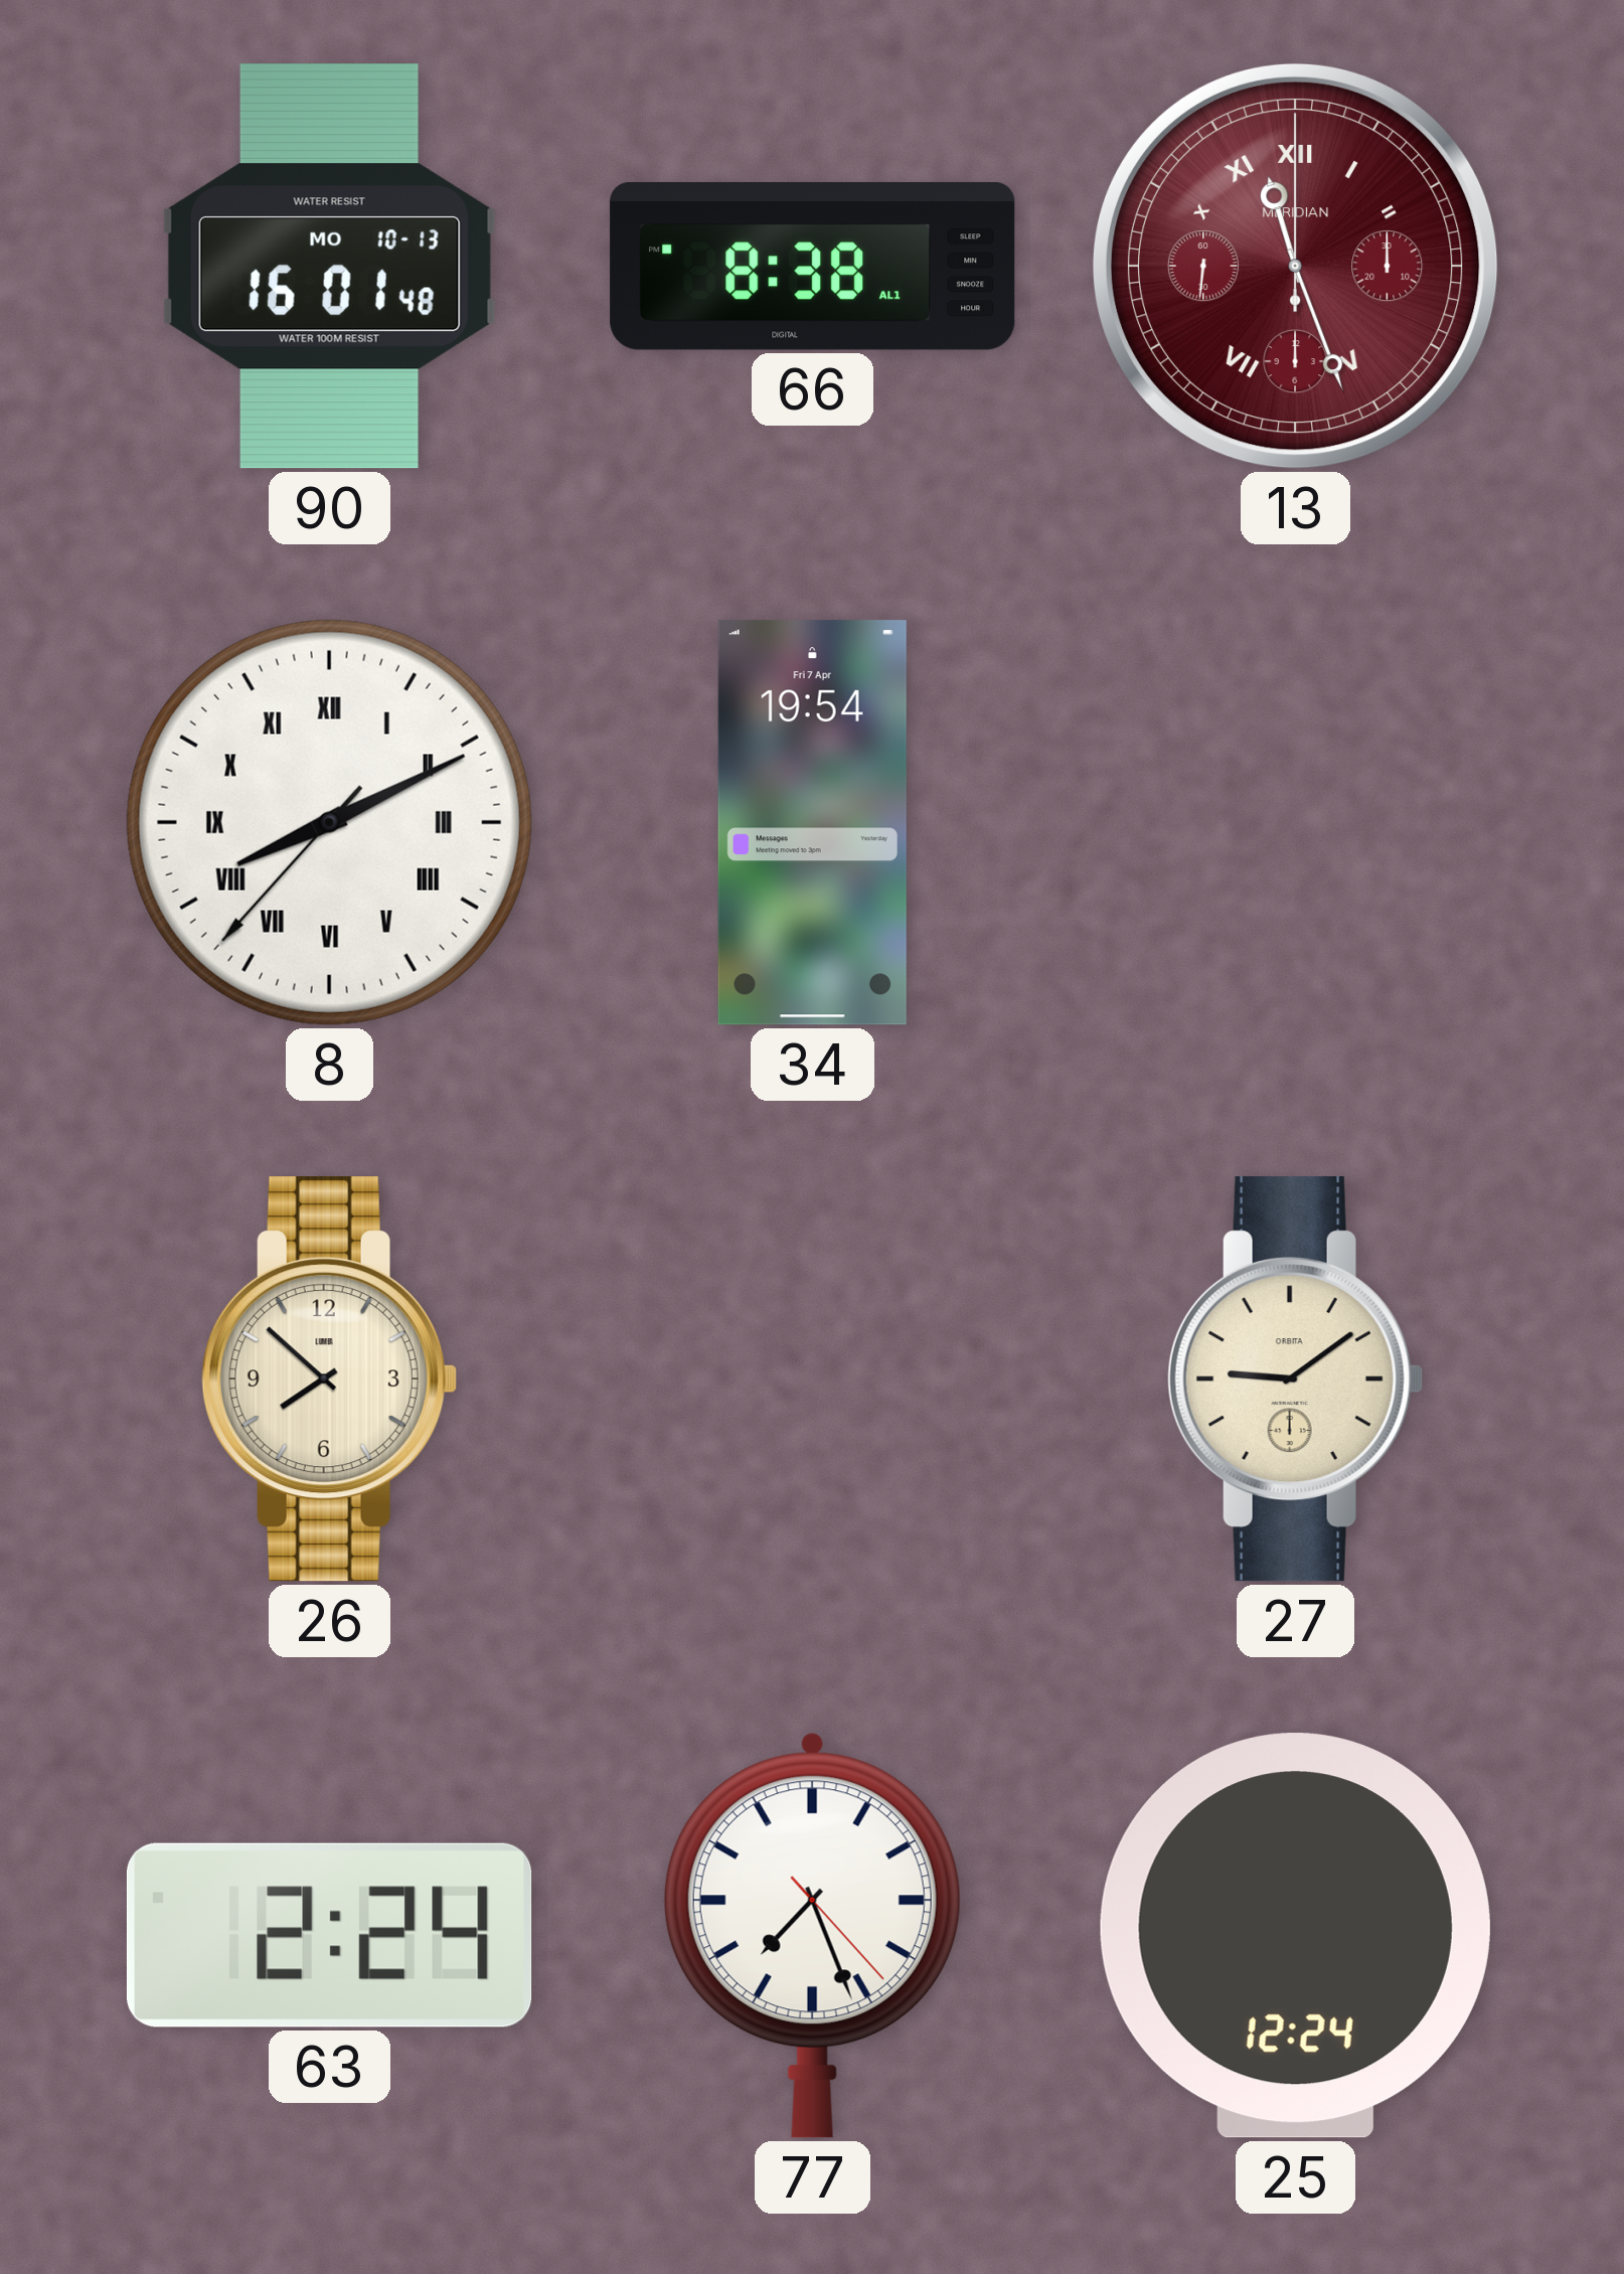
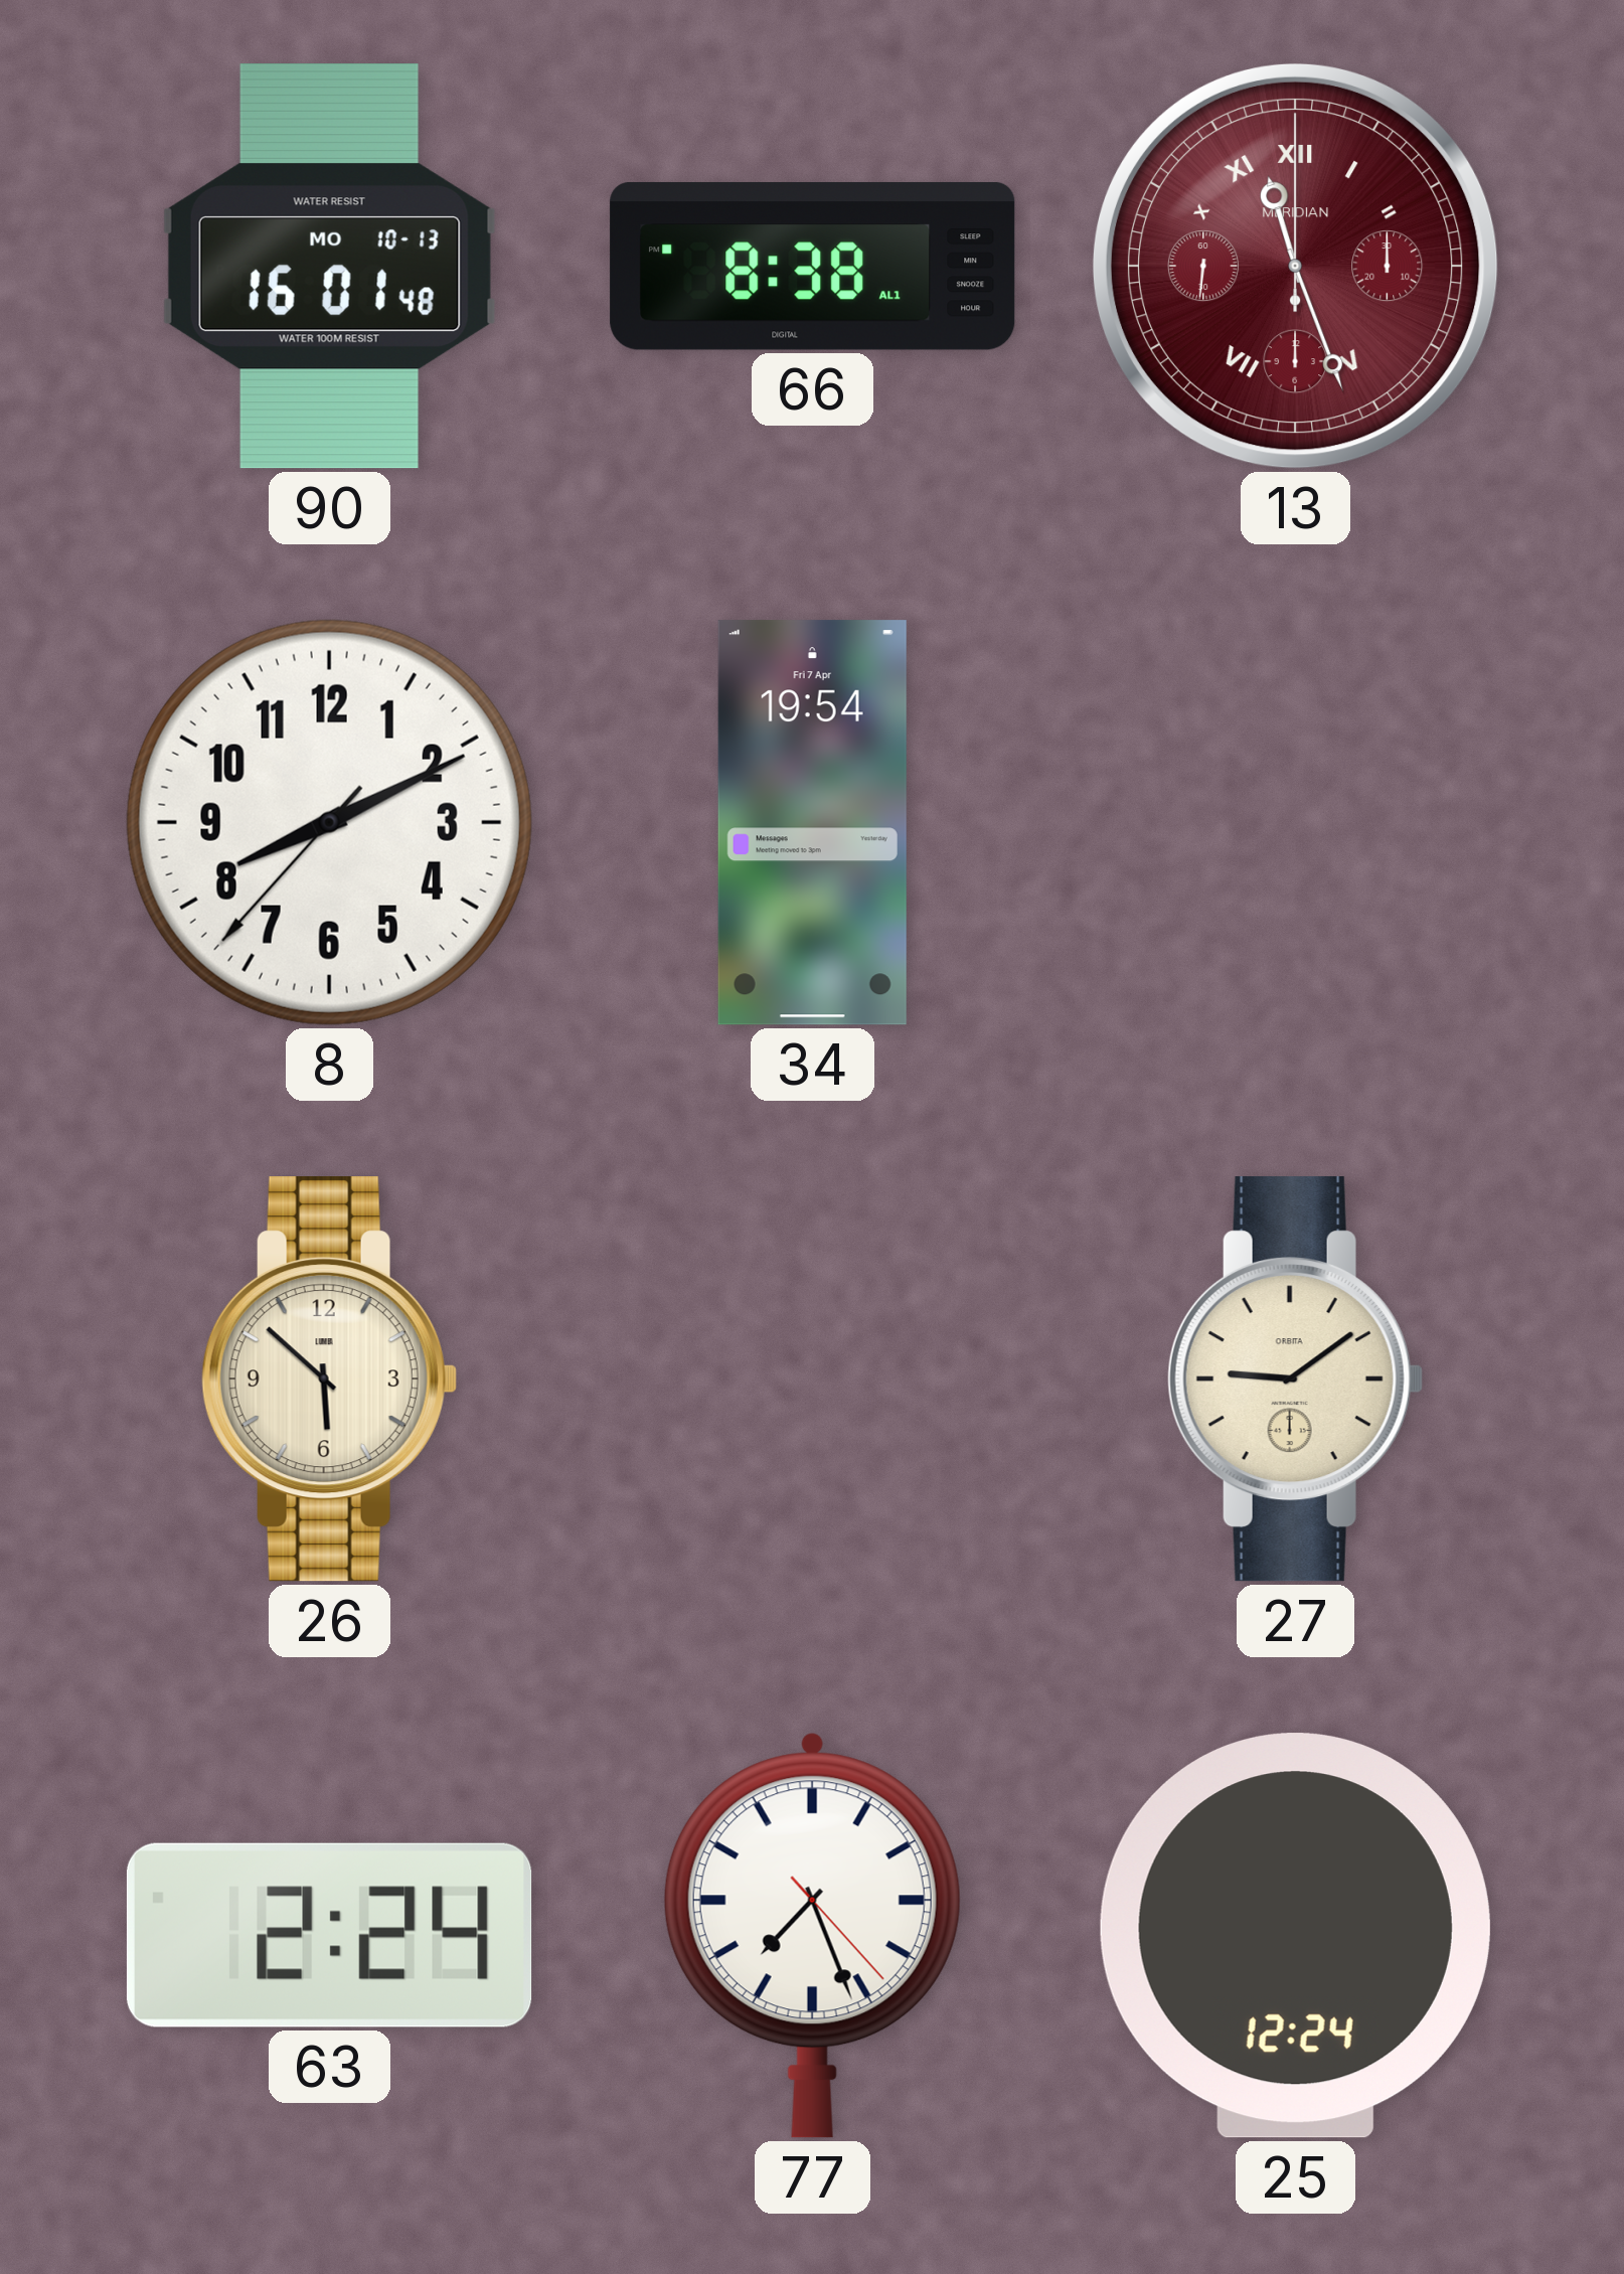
8 numerals: Roman -> Arabic
26: 7:52 -> 5:52
